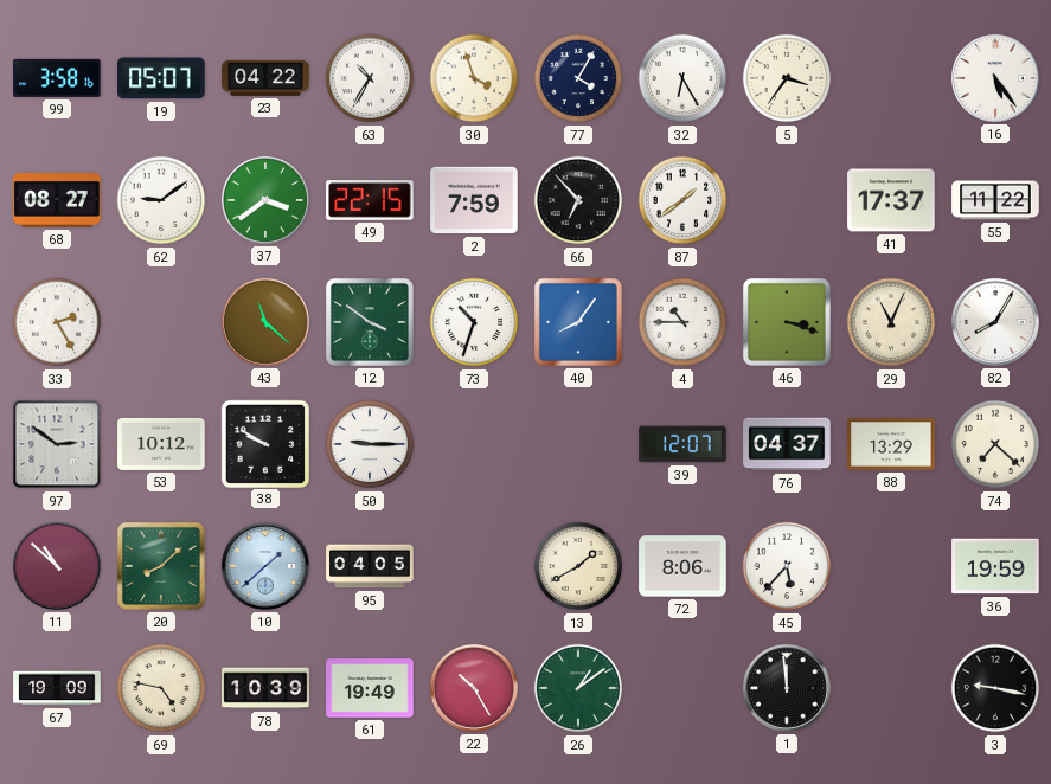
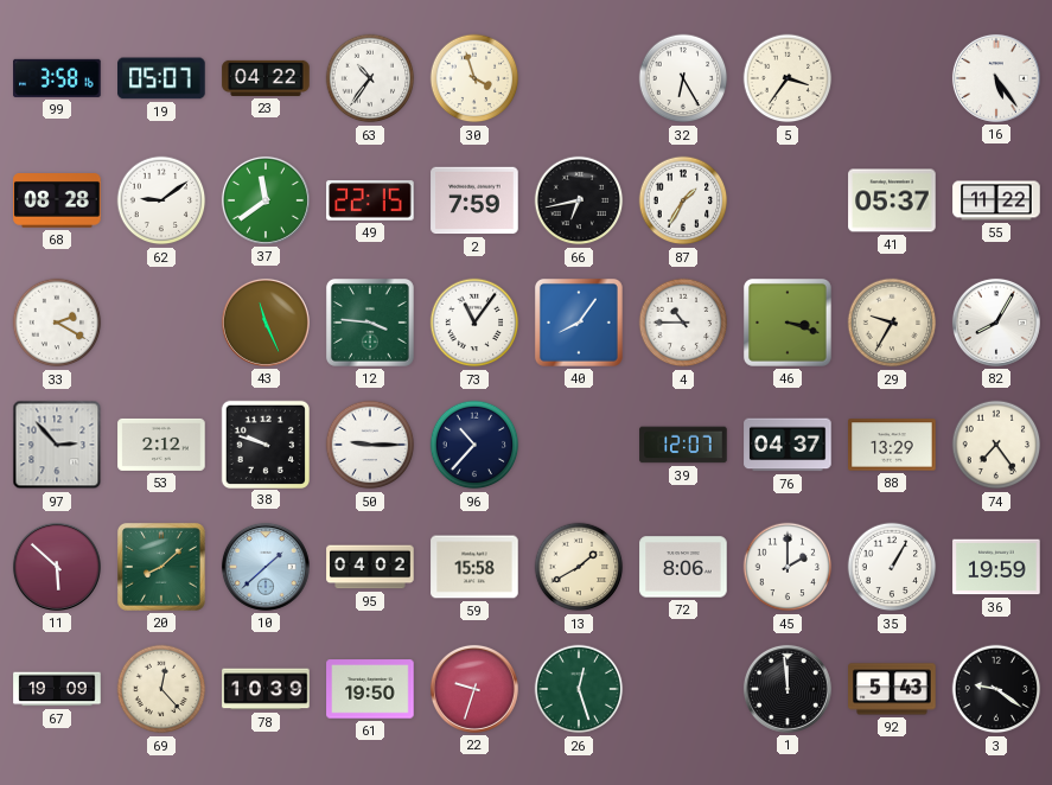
63: 10:35 -> 10:36
77: 4:05 -> none
68: 08:27 -> 08:28
37: 3:39 -> 11:39
66: 6:53 -> 6:43
87: 1:39 -> 1:35
41: 17:37 -> 05:37
33: 2:25 -> 2:20
43: 11:22 -> 11:26
12: 3:51 -> 3:46
73: 10:33 -> 11:06
29: 11:04 -> 9:35
97: 2:51 -> 2:53
53: 10:12 -> 2:12
38: 9:50 -> 9:48
96: none -> 10:37
74: 7:22 -> 7:24
11: 10:52 -> 5:52
95: 04:05 -> 04:02
59: none -> 15:58
45: 5:37 -> 2:00
35: none -> 1:05
69: 4:47 -> 12:23
61: 19:49 -> 19:50
22: 10:25 -> 9:33
26: 1:09 -> 12:27
92: none -> 5:43
3: 9:17 -> 9:21
